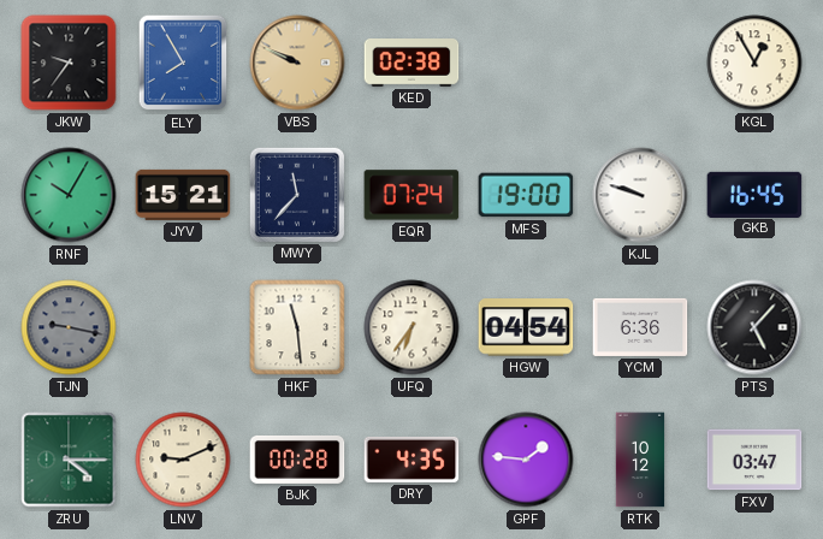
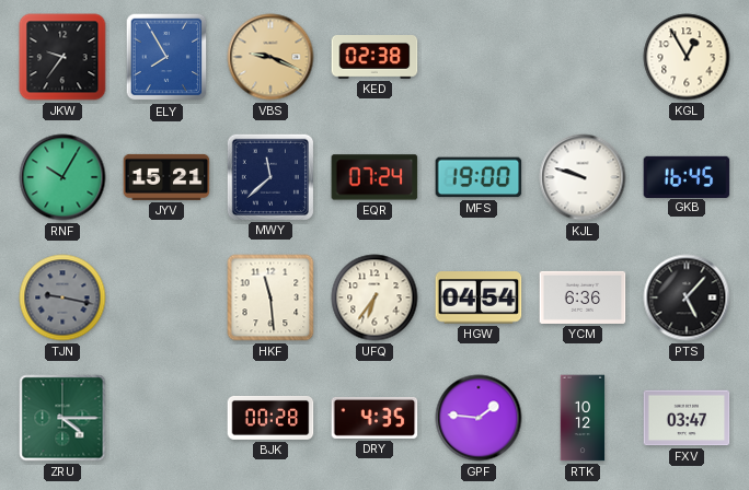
VBS: 9:49 -> 9:19
MWY: 11:37 -> 11:38
LNV: 9:11 -> none
